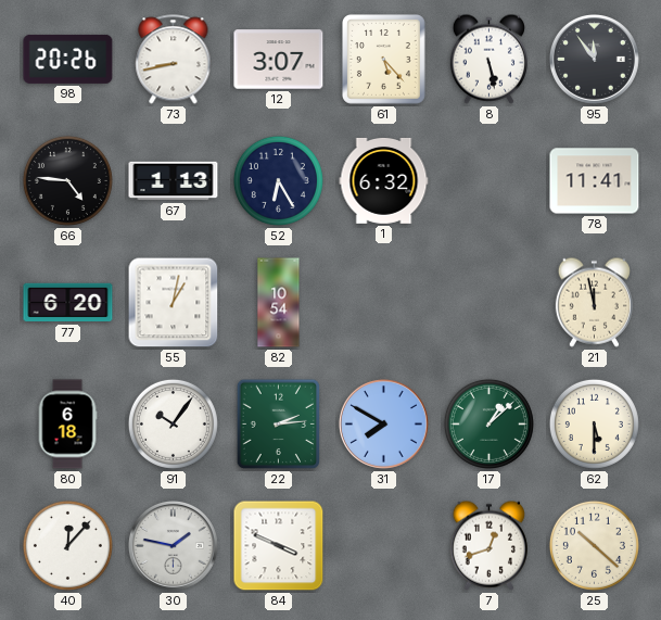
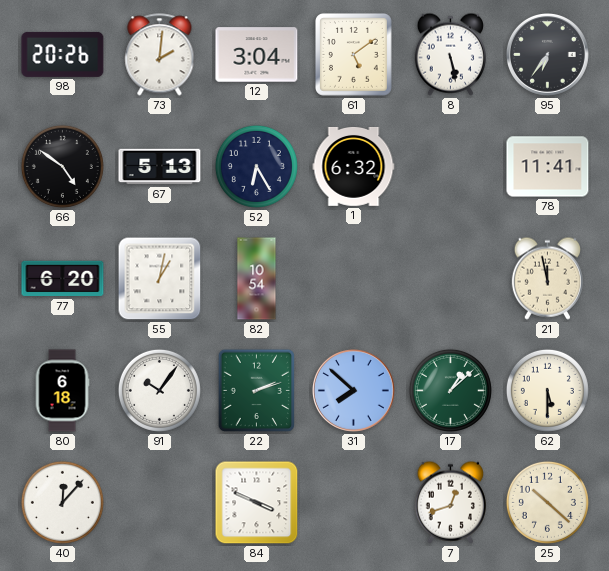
73: 8:43 -> 2:01
12: 3:07 -> 3:04
61: 5:23 -> 5:09
95: 11:54 -> 6:36
66: 4:46 -> 4:51
67: 1:13 -> 5:13
22: 2:14 -> 2:12
31: 7:50 -> 7:52
30: 1:47 -> none
